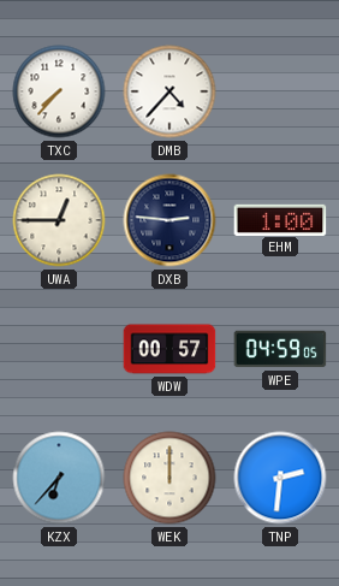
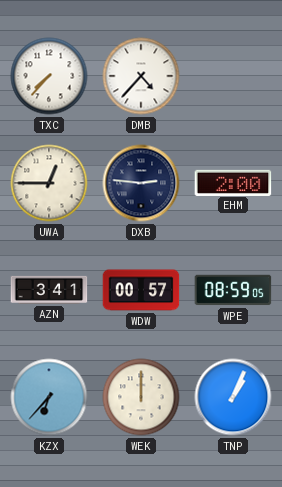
EHM: 1:00 -> 2:00
AZN: none -> 3:41
WPE: 04:59 -> 08:59
TNP: 2:31 -> 1:04
